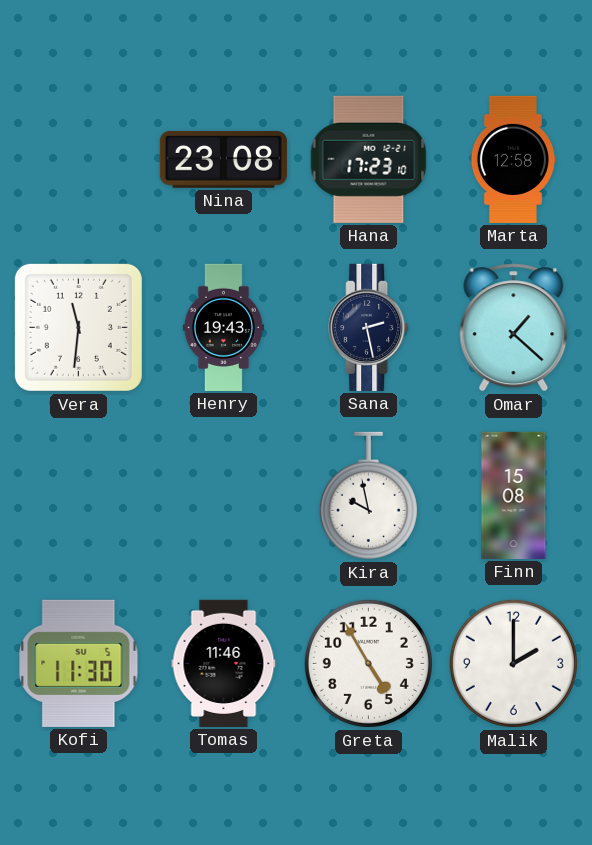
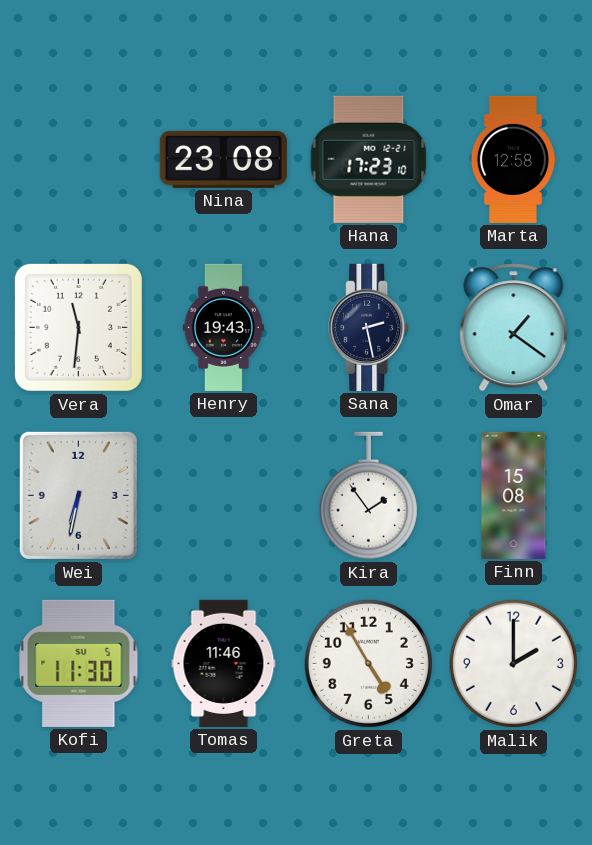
Omar: 1:22 -> 1:21
Wei: none -> 6:32
Kira: 9:58 -> 1:54
